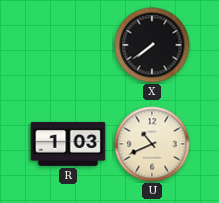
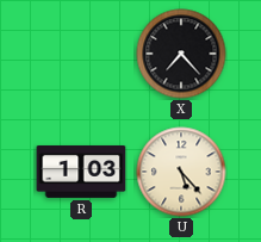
X: 7:39 -> 7:23
U: 10:41 -> 5:23
